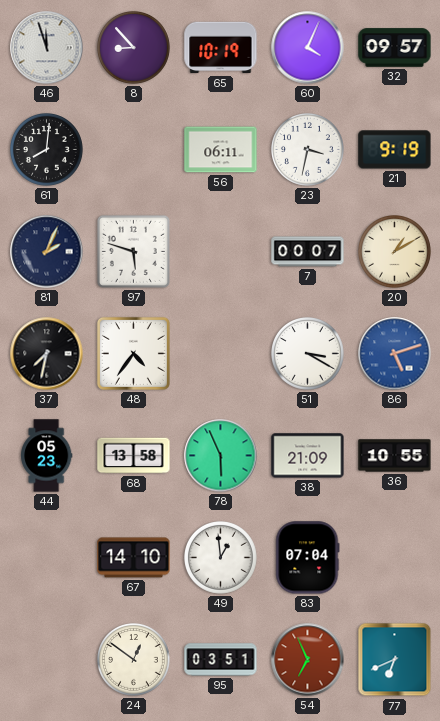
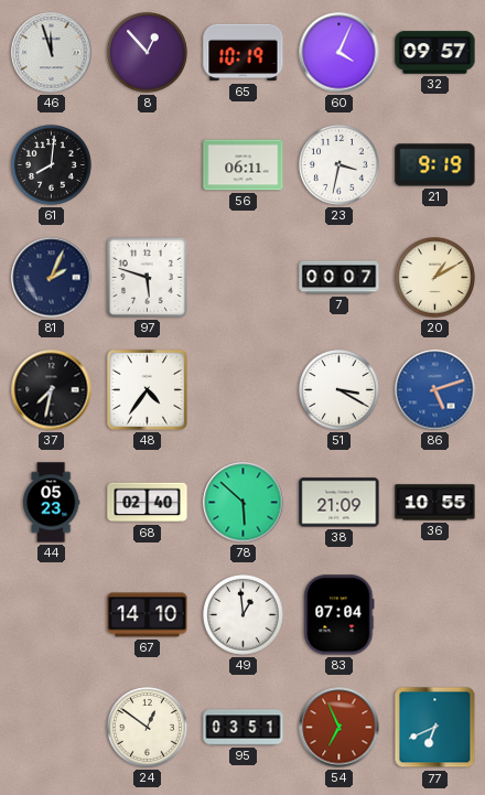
8: 8:53 -> 12:53
68: 13:58 -> 02:40
78: 5:56 -> 5:52
